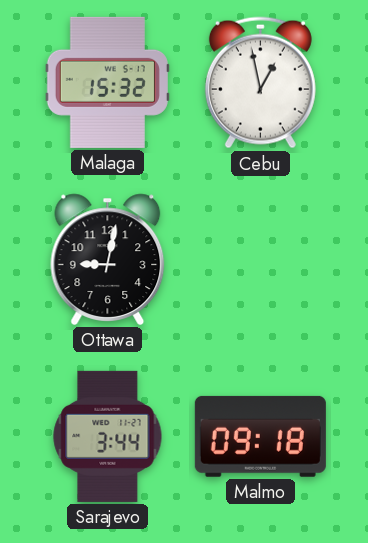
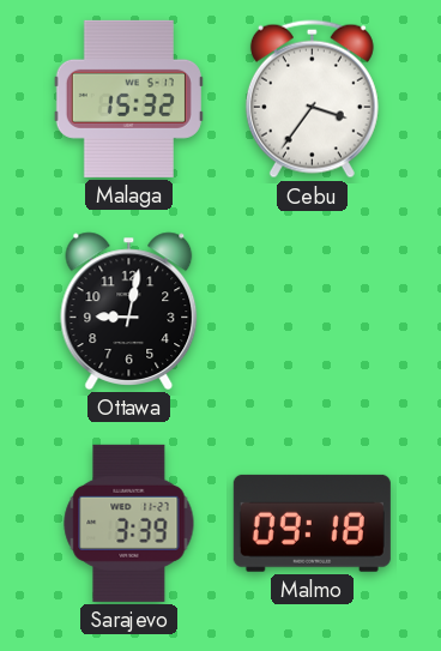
Cebu: 12:58 -> 3:36
Sarajevo: 3:44 -> 3:39
